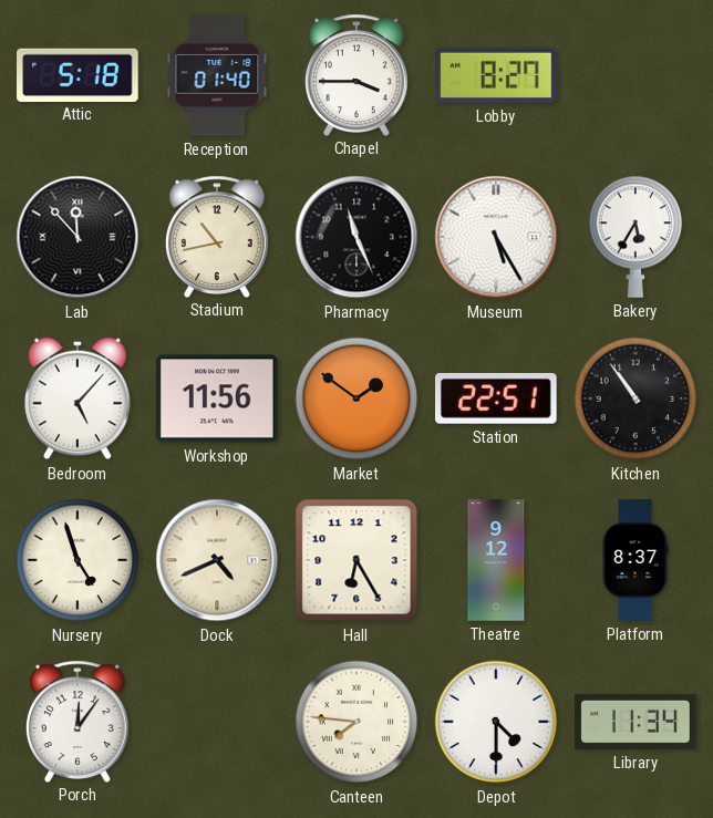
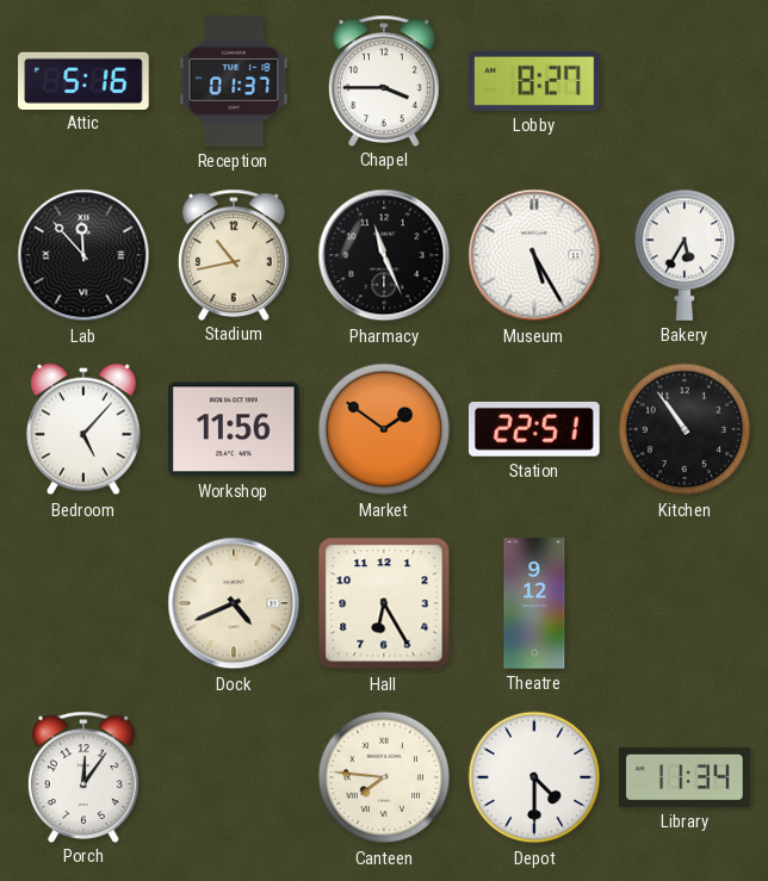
Attic: 5:18 -> 5:16
Reception: 01:40 -> 01:37
Nursery: 4:57 -> none
Platform: 8:37 -> none
